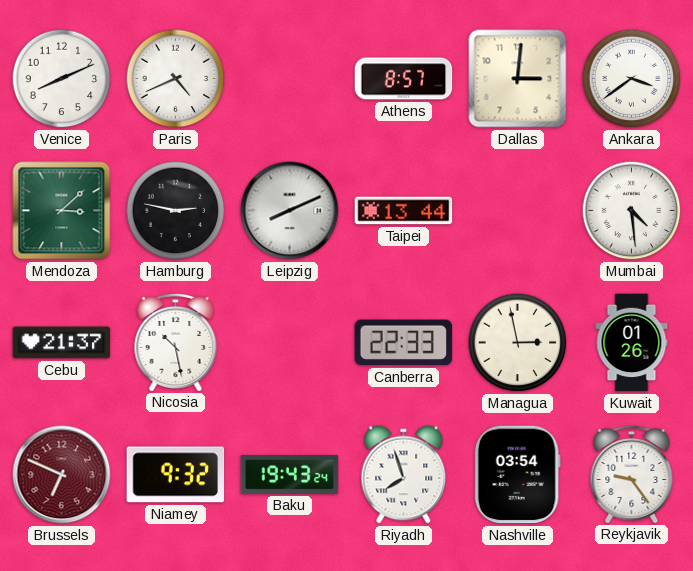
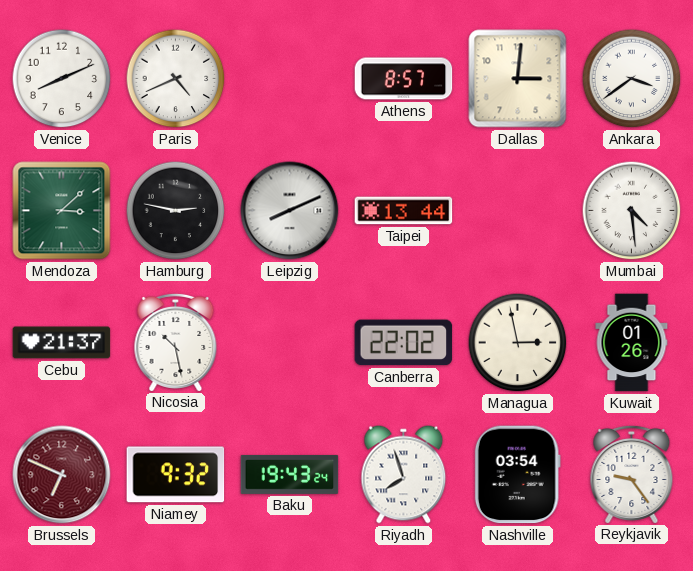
Canberra: 22:33 -> 22:02
